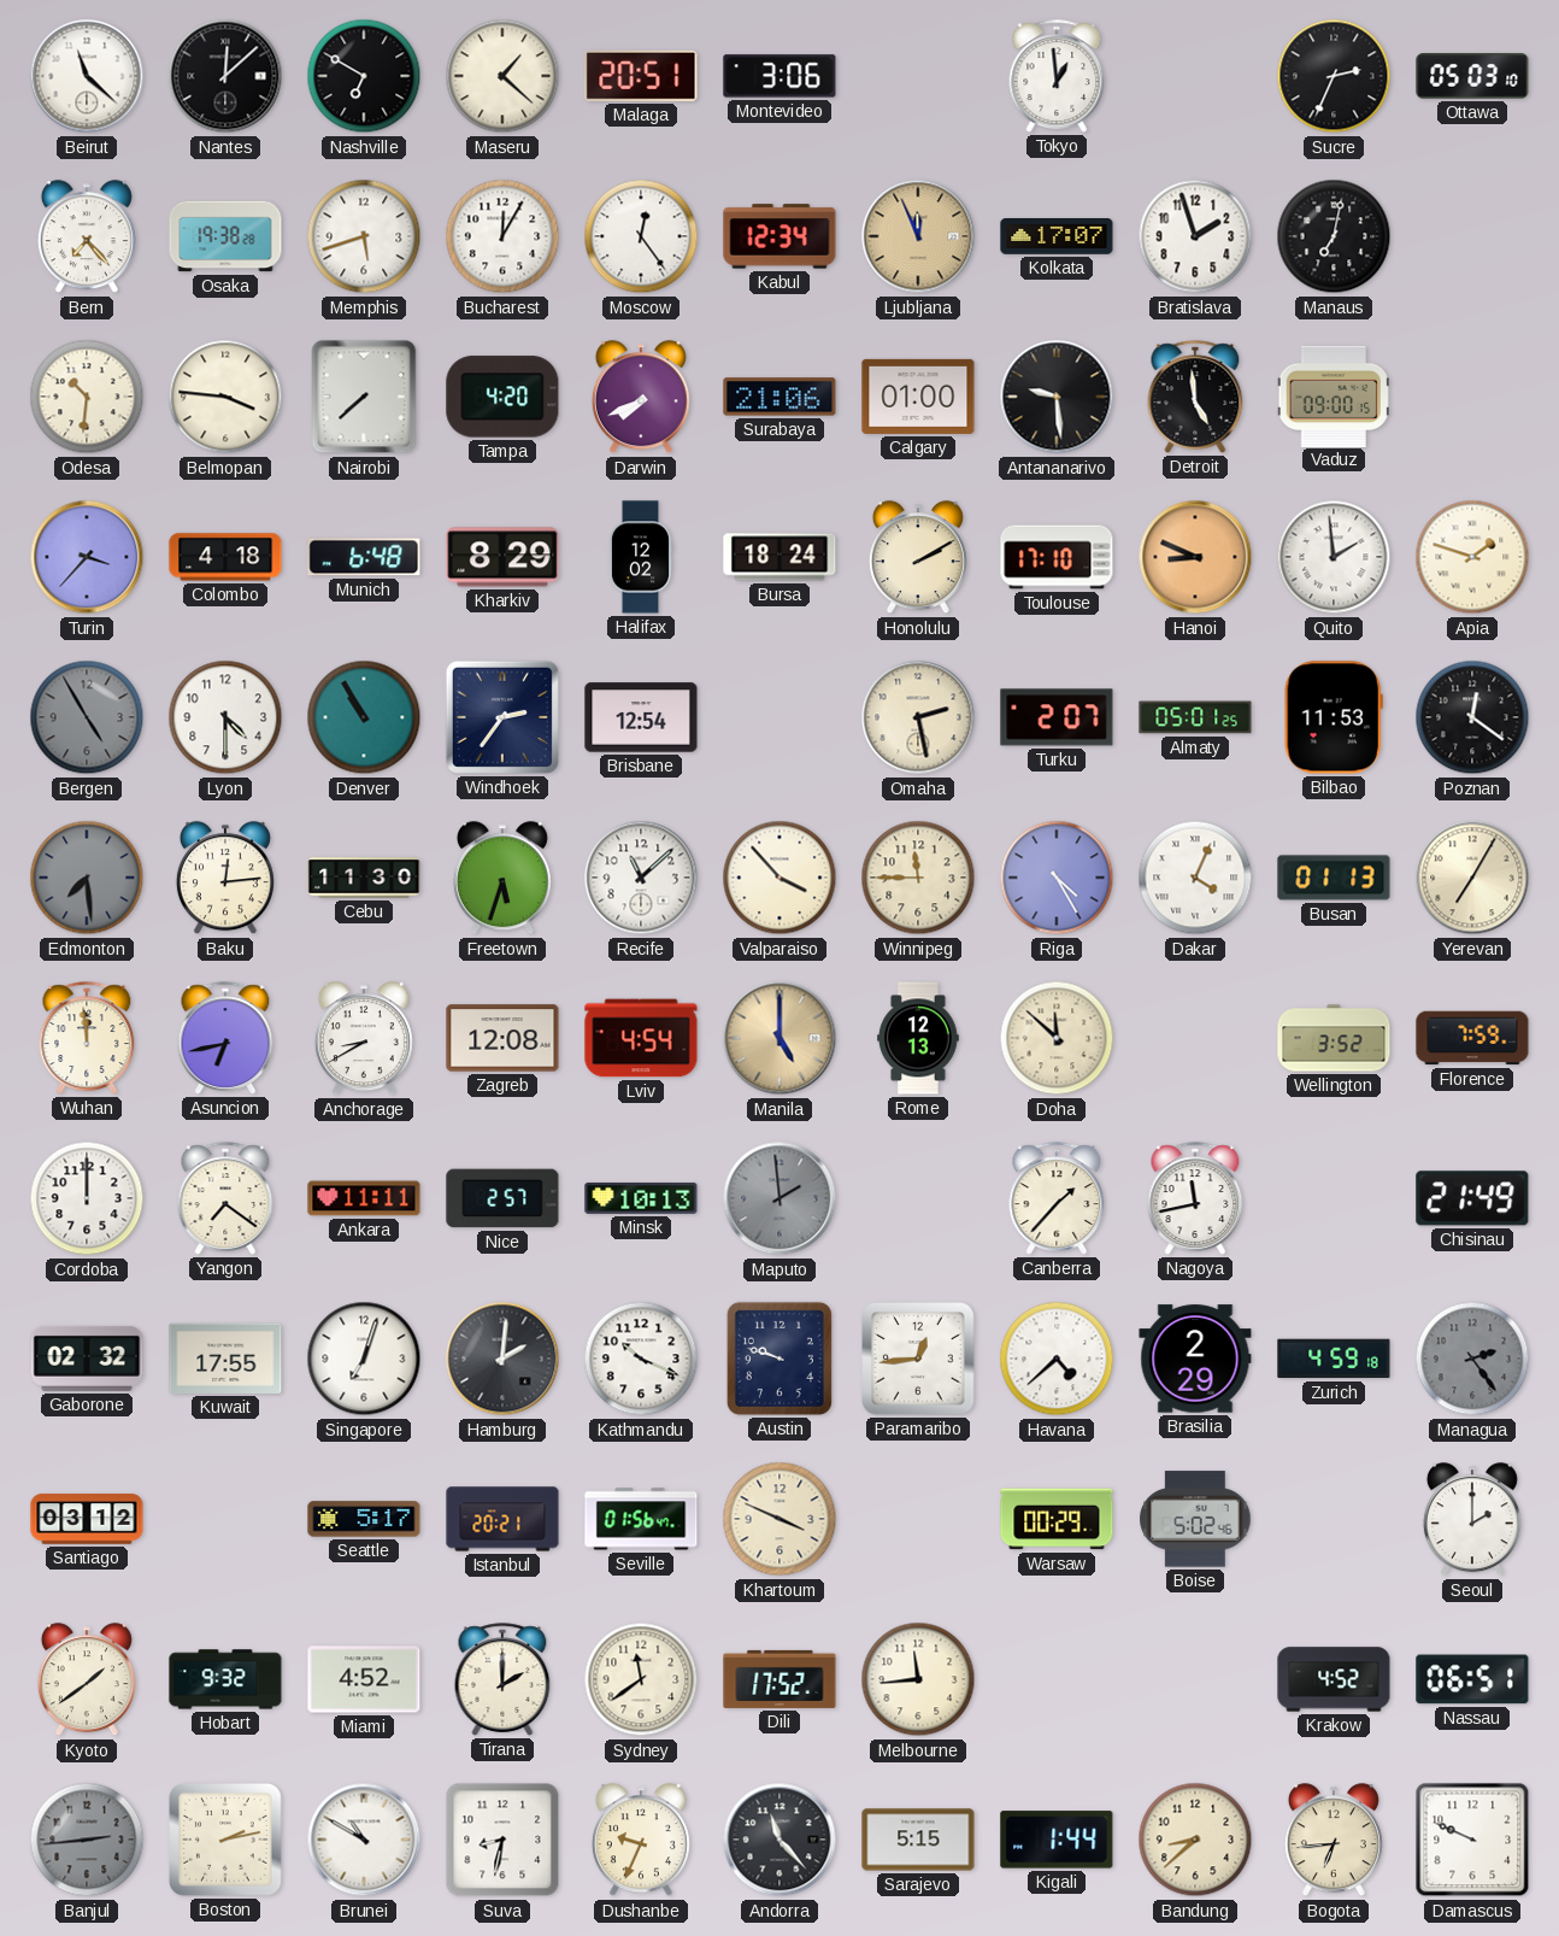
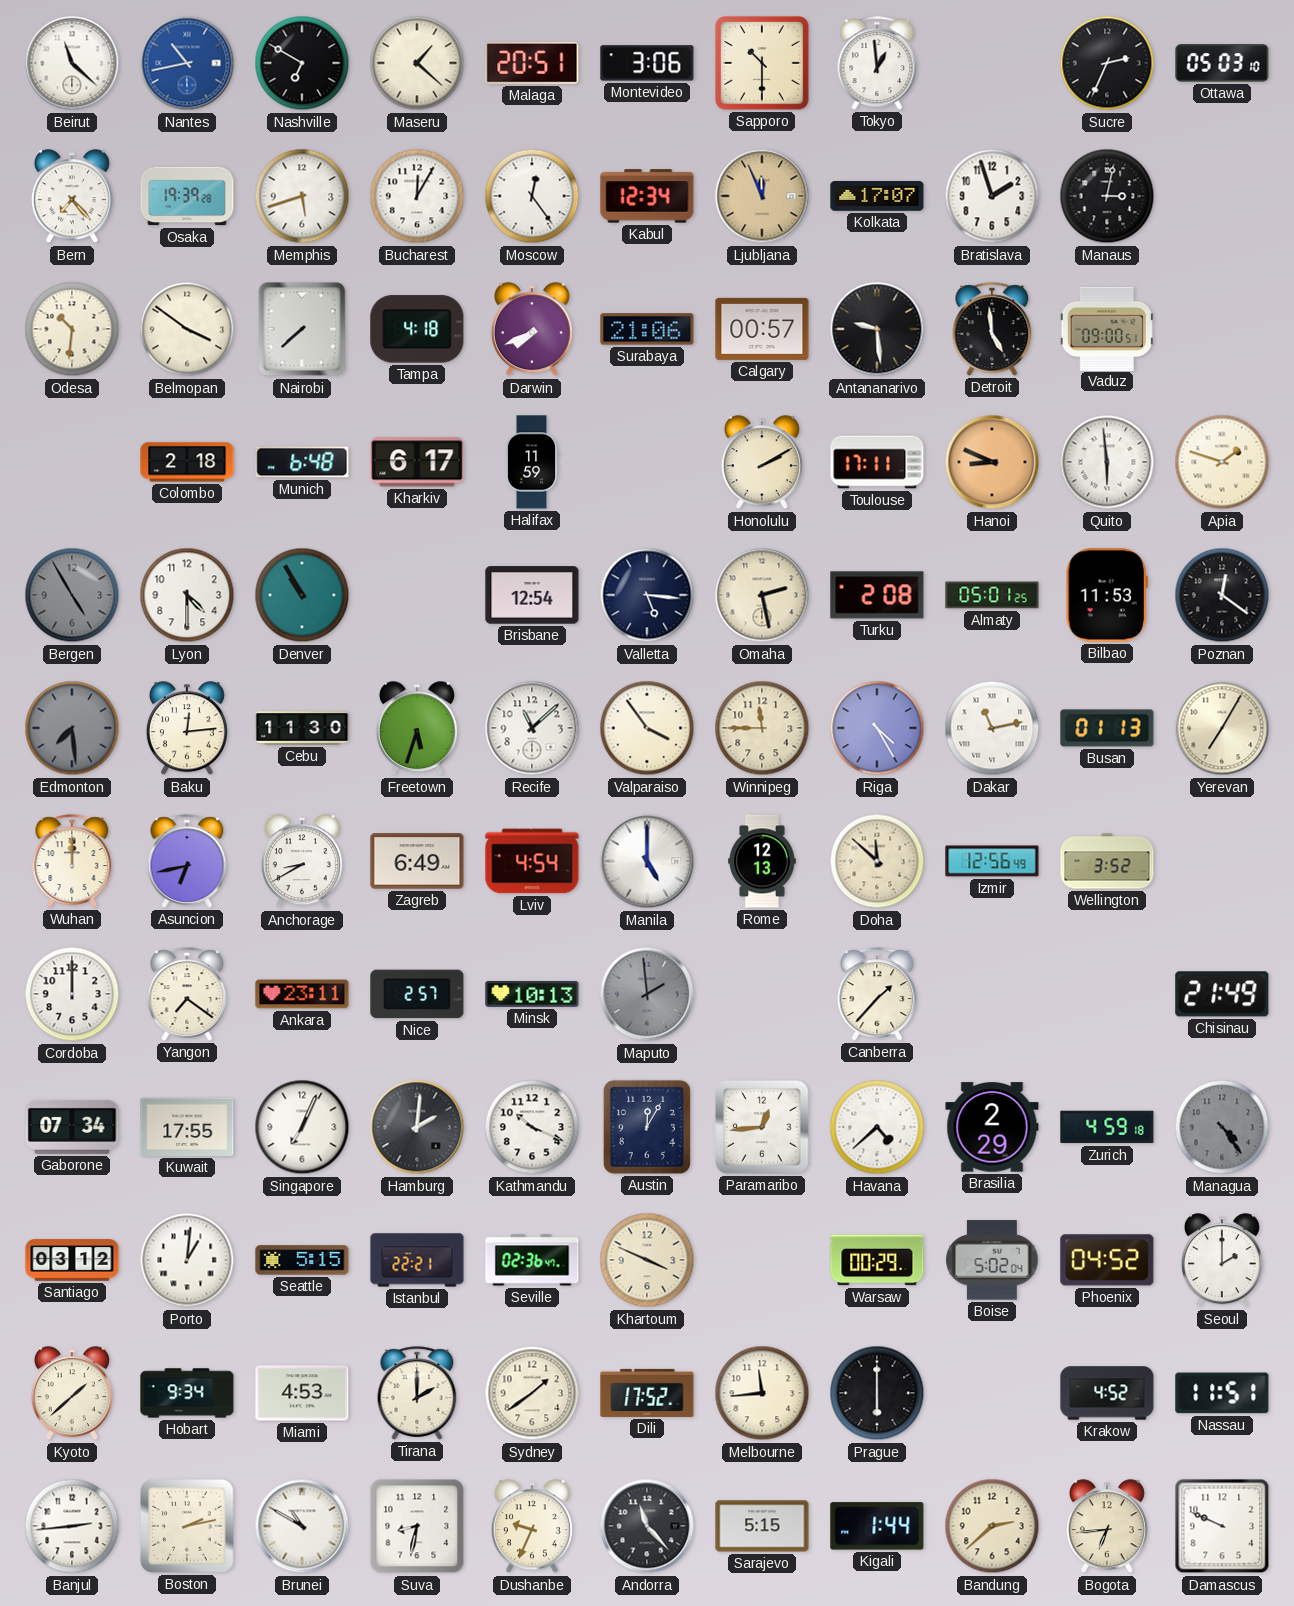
Nantes: 12:08 -> 10:43
Nantes dial: black -> blue
Sapporo: none -> 10:30
Osaka: 19:38 -> 19:39
Manaus: 7:02 -> 3:02
Belmopan: 3:46 -> 3:51
Tampa: 4:20 -> 4:18
Calgary: 01:00 -> 00:57
Vaduz: 09:00:15 -> 09:00:51
Turin: 3:37 -> none
Colombo: 4:18 -> 2:18
Kharkiv: 8:29 -> 6:17
Halifax: 12:02 -> 11:59
Bursa: 18:24 -> none
Toulouse: 17:10 -> 17:11
Quito: 1:59 -> 5:59
Windhoek: 2:36 -> none
Valletta: none -> 5:16
Turku: 2:07 -> 2:08
Valparaiso: 3:53 -> 3:54
Dakar: 4:04 -> 11:13
Wuhan: 11:59 -> 12:00
Zagreb: 12:08 -> 6:49
Manila dial: champagne -> white
Izmir: none -> 12:56
Florence: 7:59 -> none
Ankara: 11:11 -> 23:11
Nagoya: 11:43 -> none
Gaborone: 02:32 -> 07:34
Singapore: 7:03 -> 7:04
Austin: 9:48 -> 12:05
Managua: 2:24 -> 4:24
Porto: none -> 1:01
Seattle: 5:17 -> 5:15
Istanbul: 20:21 -> 22:21
Seville: 01:56 -> 02:36
Boise: 5:02:46 -> 5:02:04
Phoenix: none -> 04:52
Kyoto: 1:39 -> 1:38
Hobart: 9:32 -> 9:34
Miami: 4:52 -> 4:53
Sydney: 11:39 -> 1:39
Prague: none -> 6:00
Nassau: 06:51 -> 11:51
Banjul dial: grey -> white
Bandung: 8:38 -> 2:38
